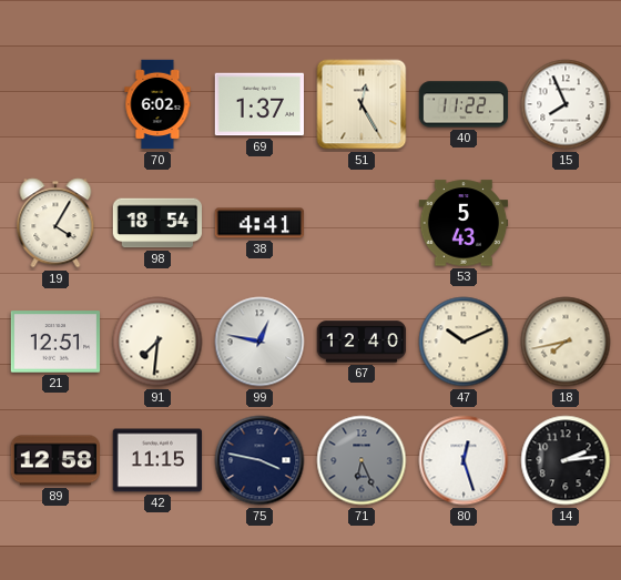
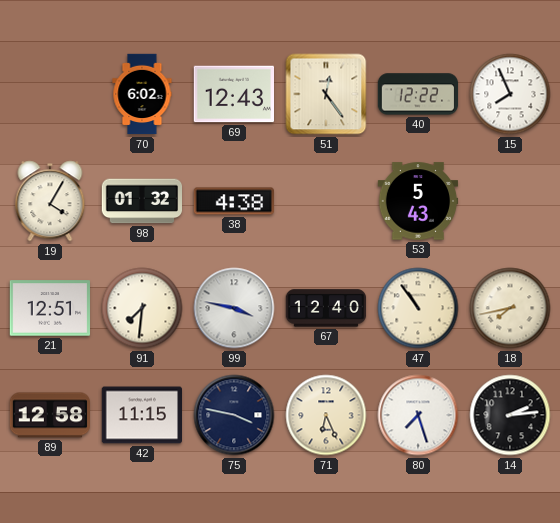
69: 1:37 -> 12:43
51: 12:25 -> 12:24
40: 11:22 -> 12:22
98: 18:54 -> 01:32
38: 4:41 -> 4:38
99: 12:47 -> 3:47
47: 10:11 -> 10:54
71 dial: grey -> cream
80: 12:27 -> 7:27
